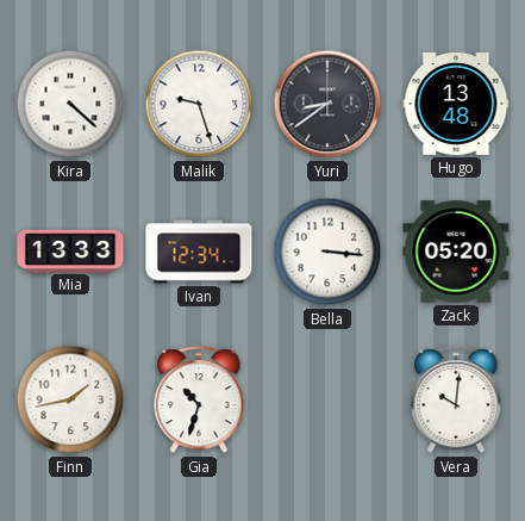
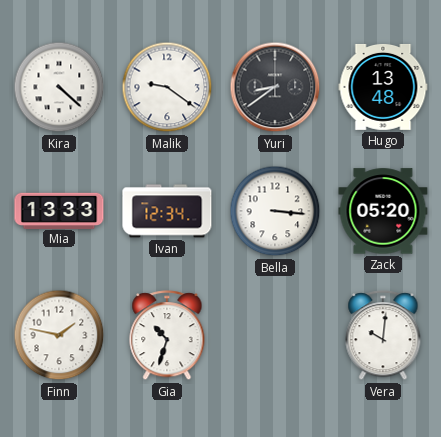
Malik: 9:27 -> 9:21
Finn: 1:43 -> 1:47
